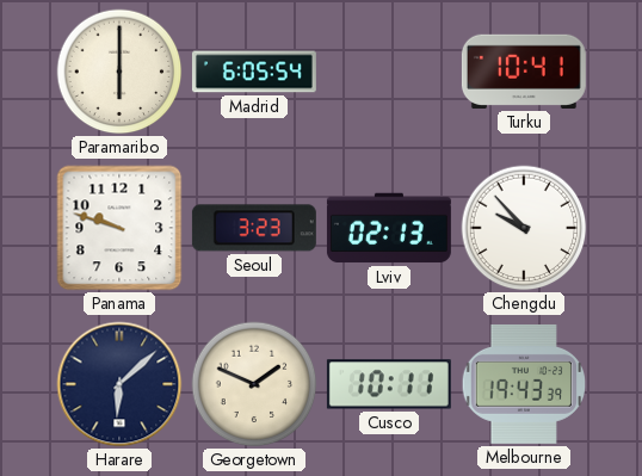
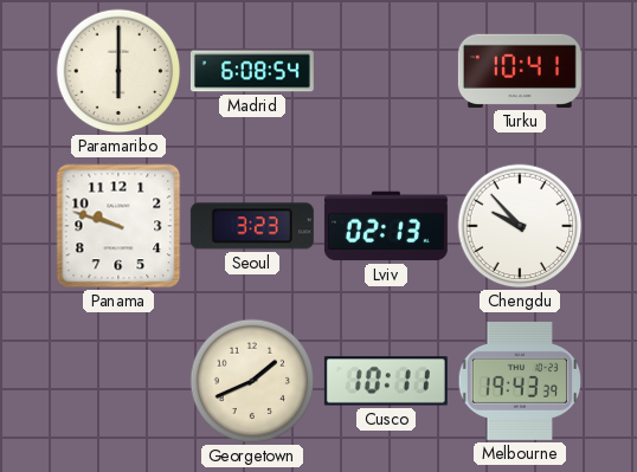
Madrid: 6:05 -> 6:08
Harare: 6:08 -> none
Georgetown: 1:49 -> 1:41
